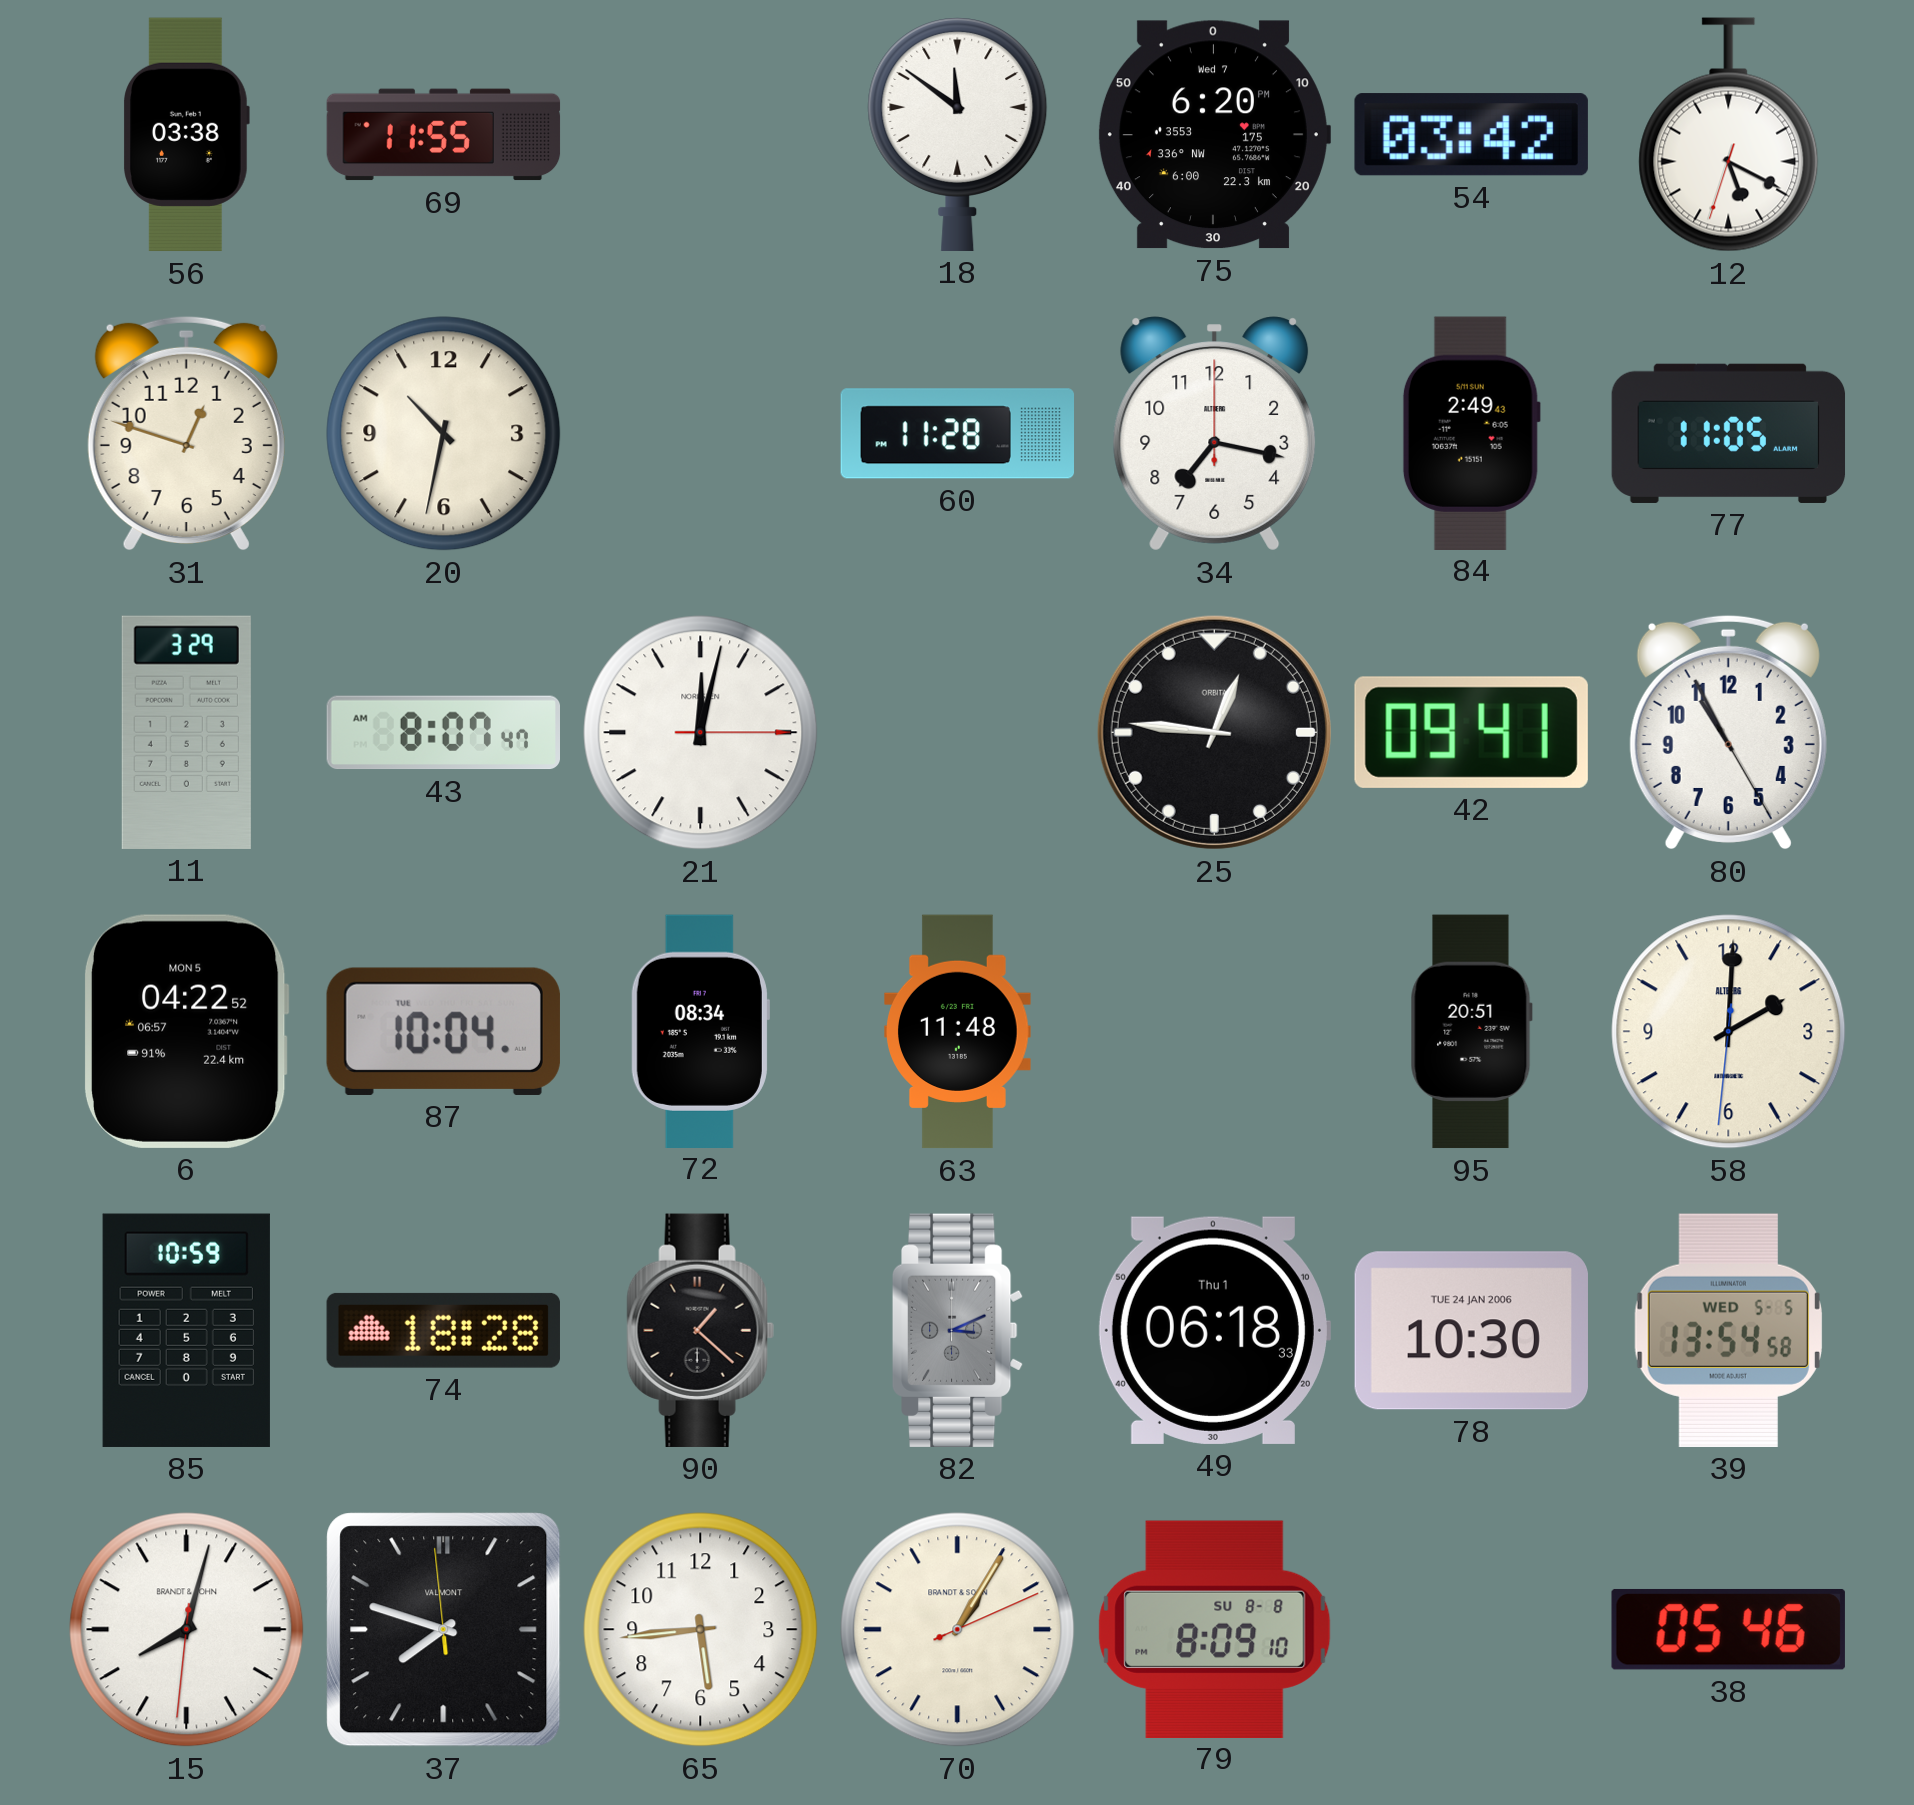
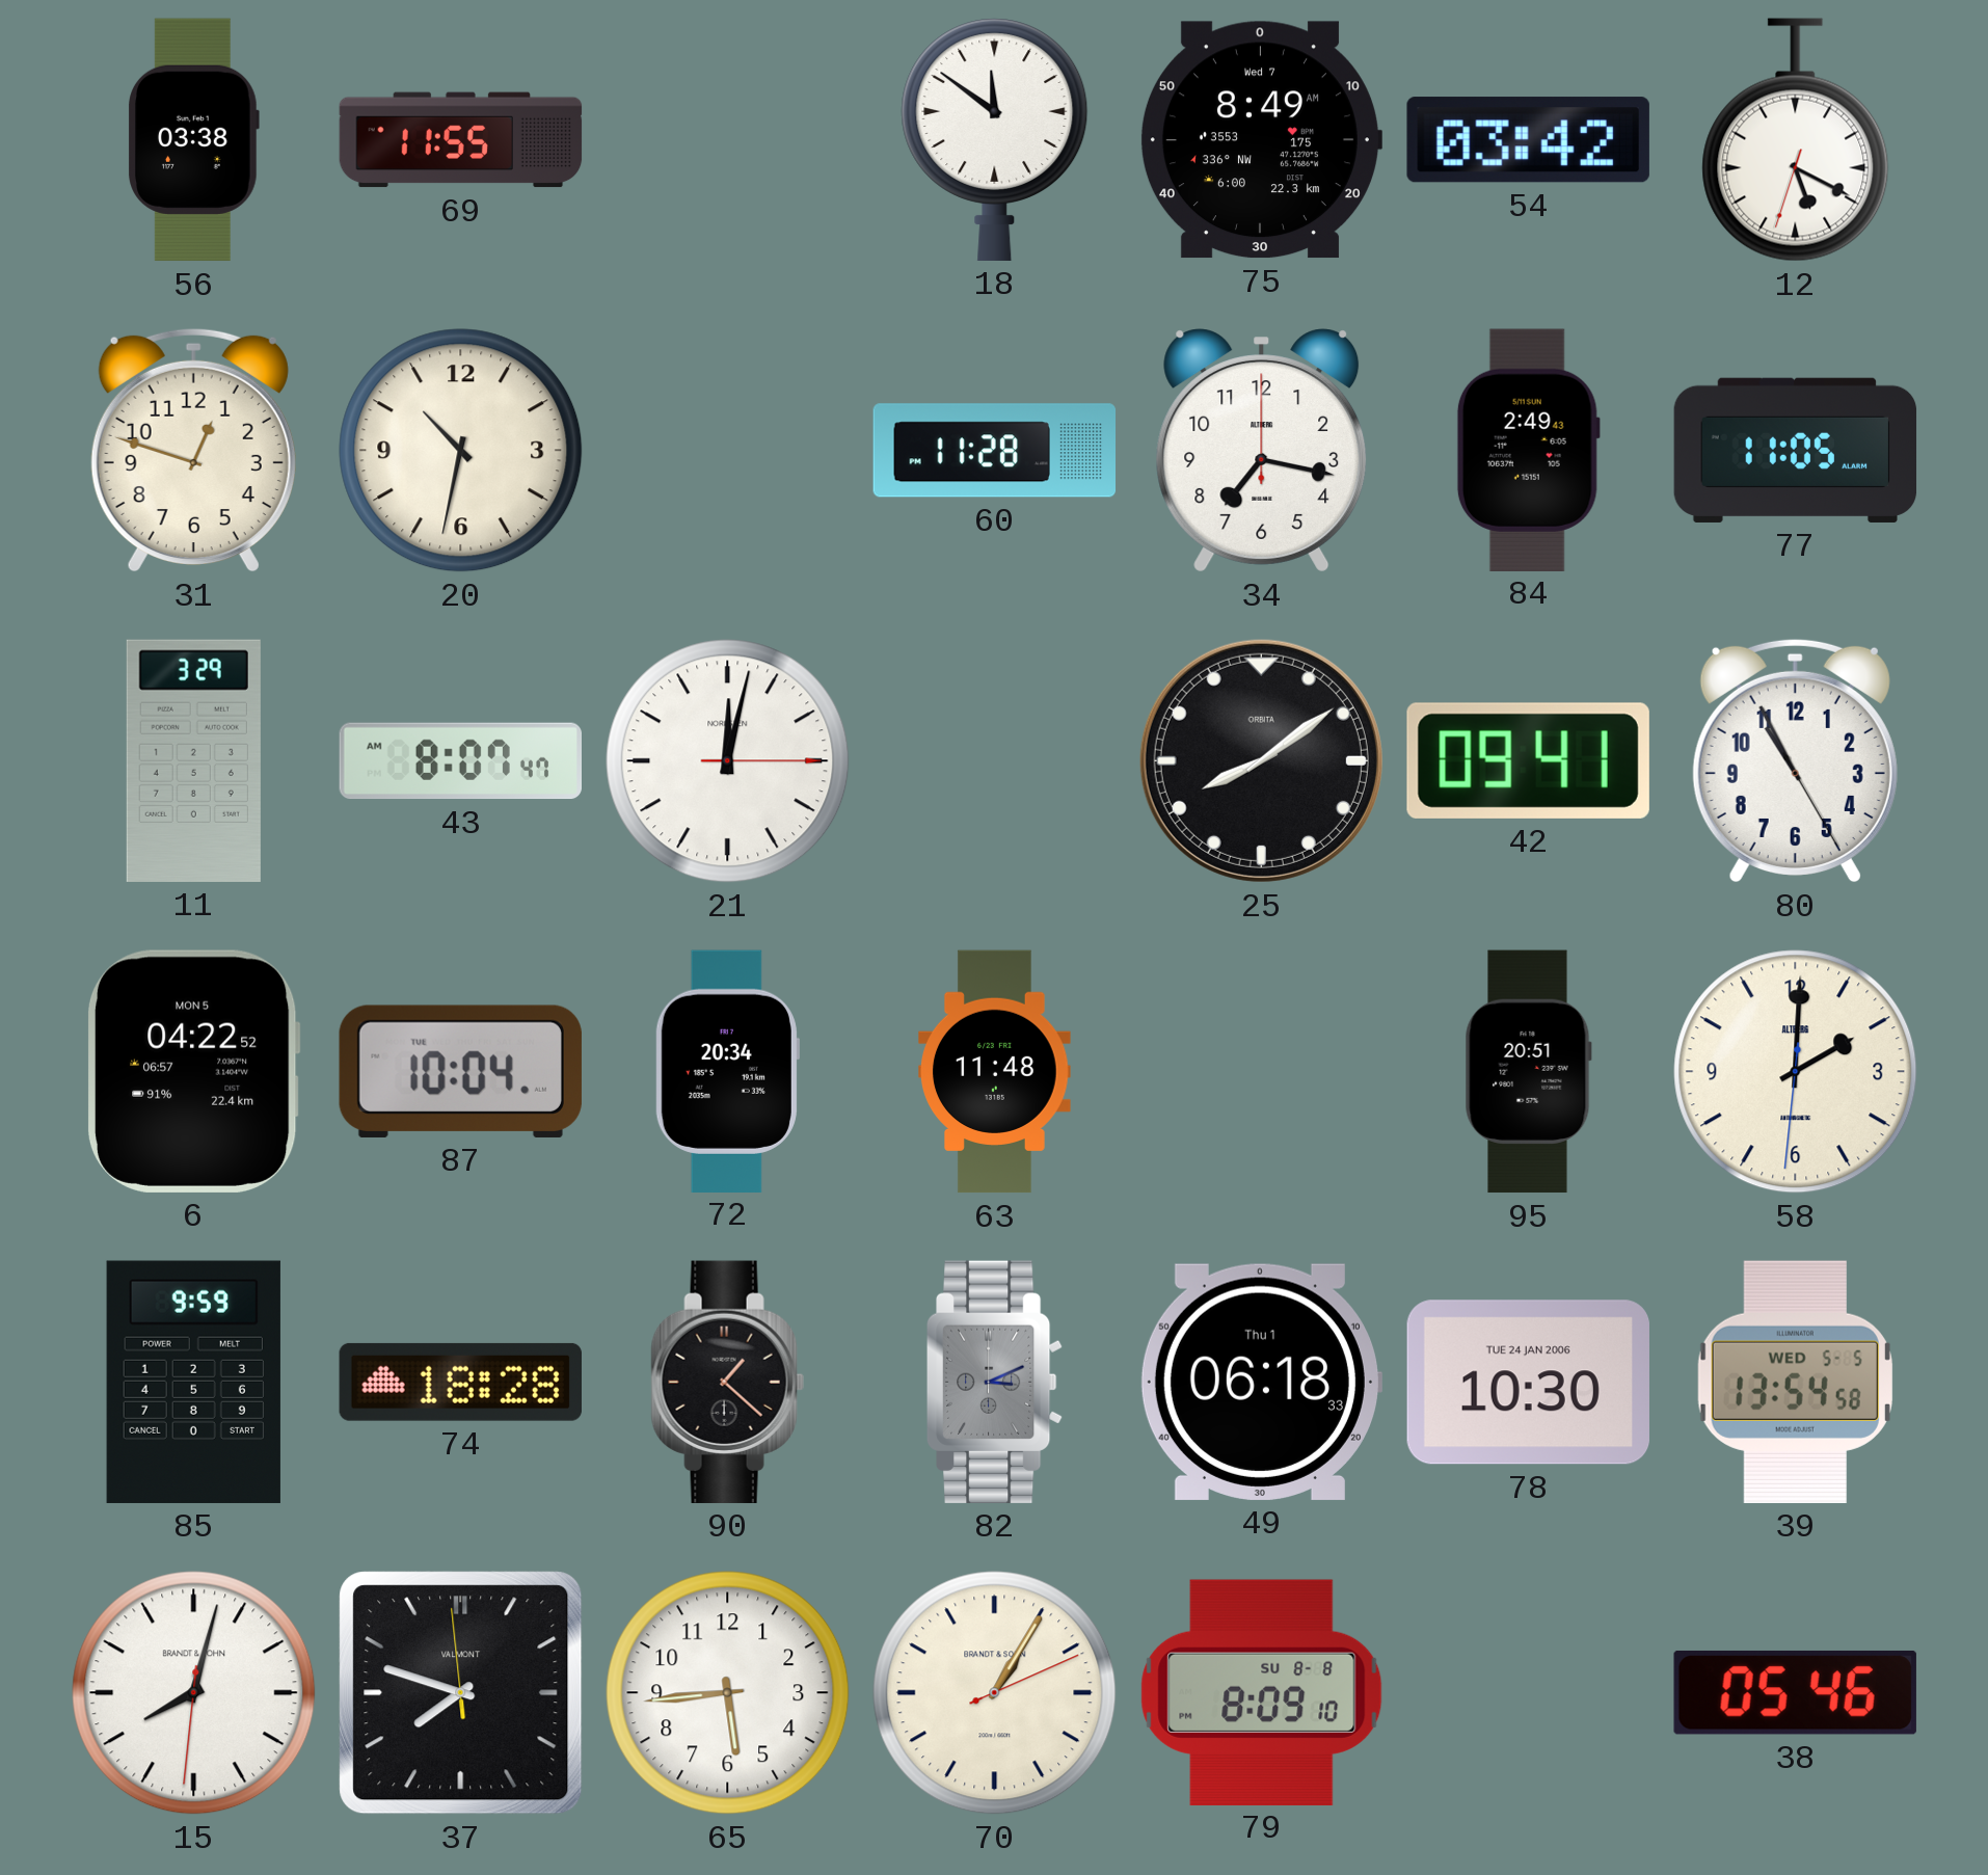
75: 6:20 -> 8:49
25: 12:46 -> 8:09
72: 08:34 -> 20:34
85: 10:59 -> 9:59
